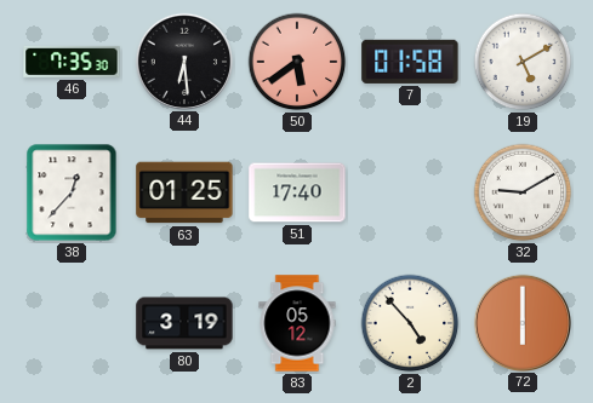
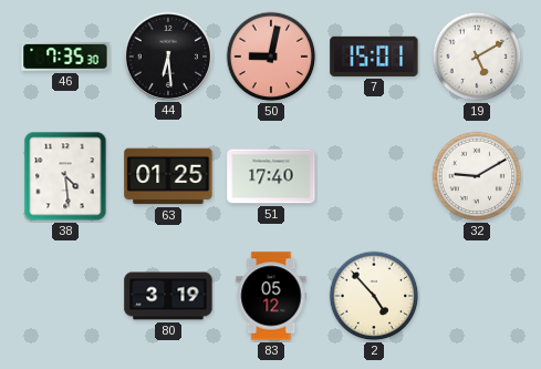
50: 5:39 -> 9:02
7: 01:58 -> 15:01
38: 12:37 -> 4:29
72: 6:00 -> none
